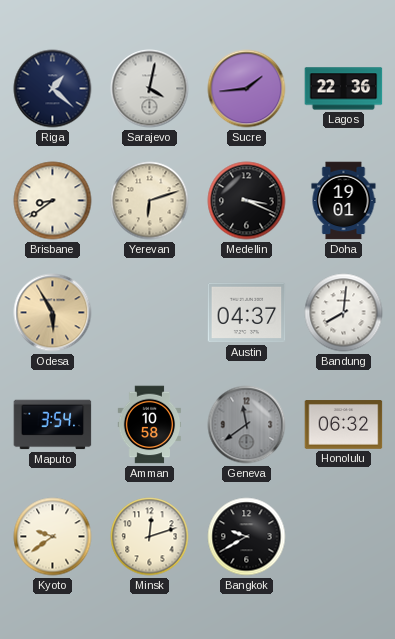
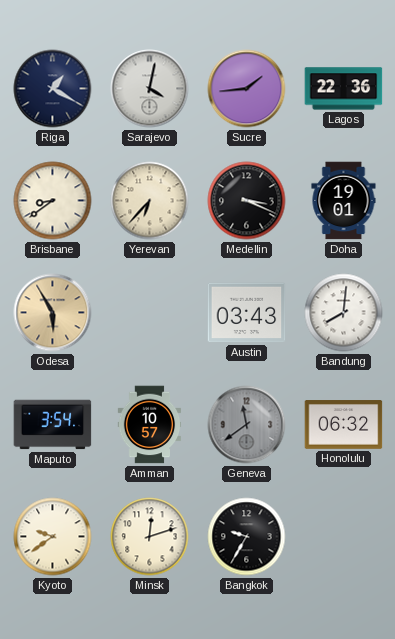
Riga: 1:22 -> 1:20
Yerevan: 6:12 -> 6:37
Austin: 04:37 -> 03:43
Amman: 10:58 -> 10:57
Bangkok: 9:40 -> 9:35
